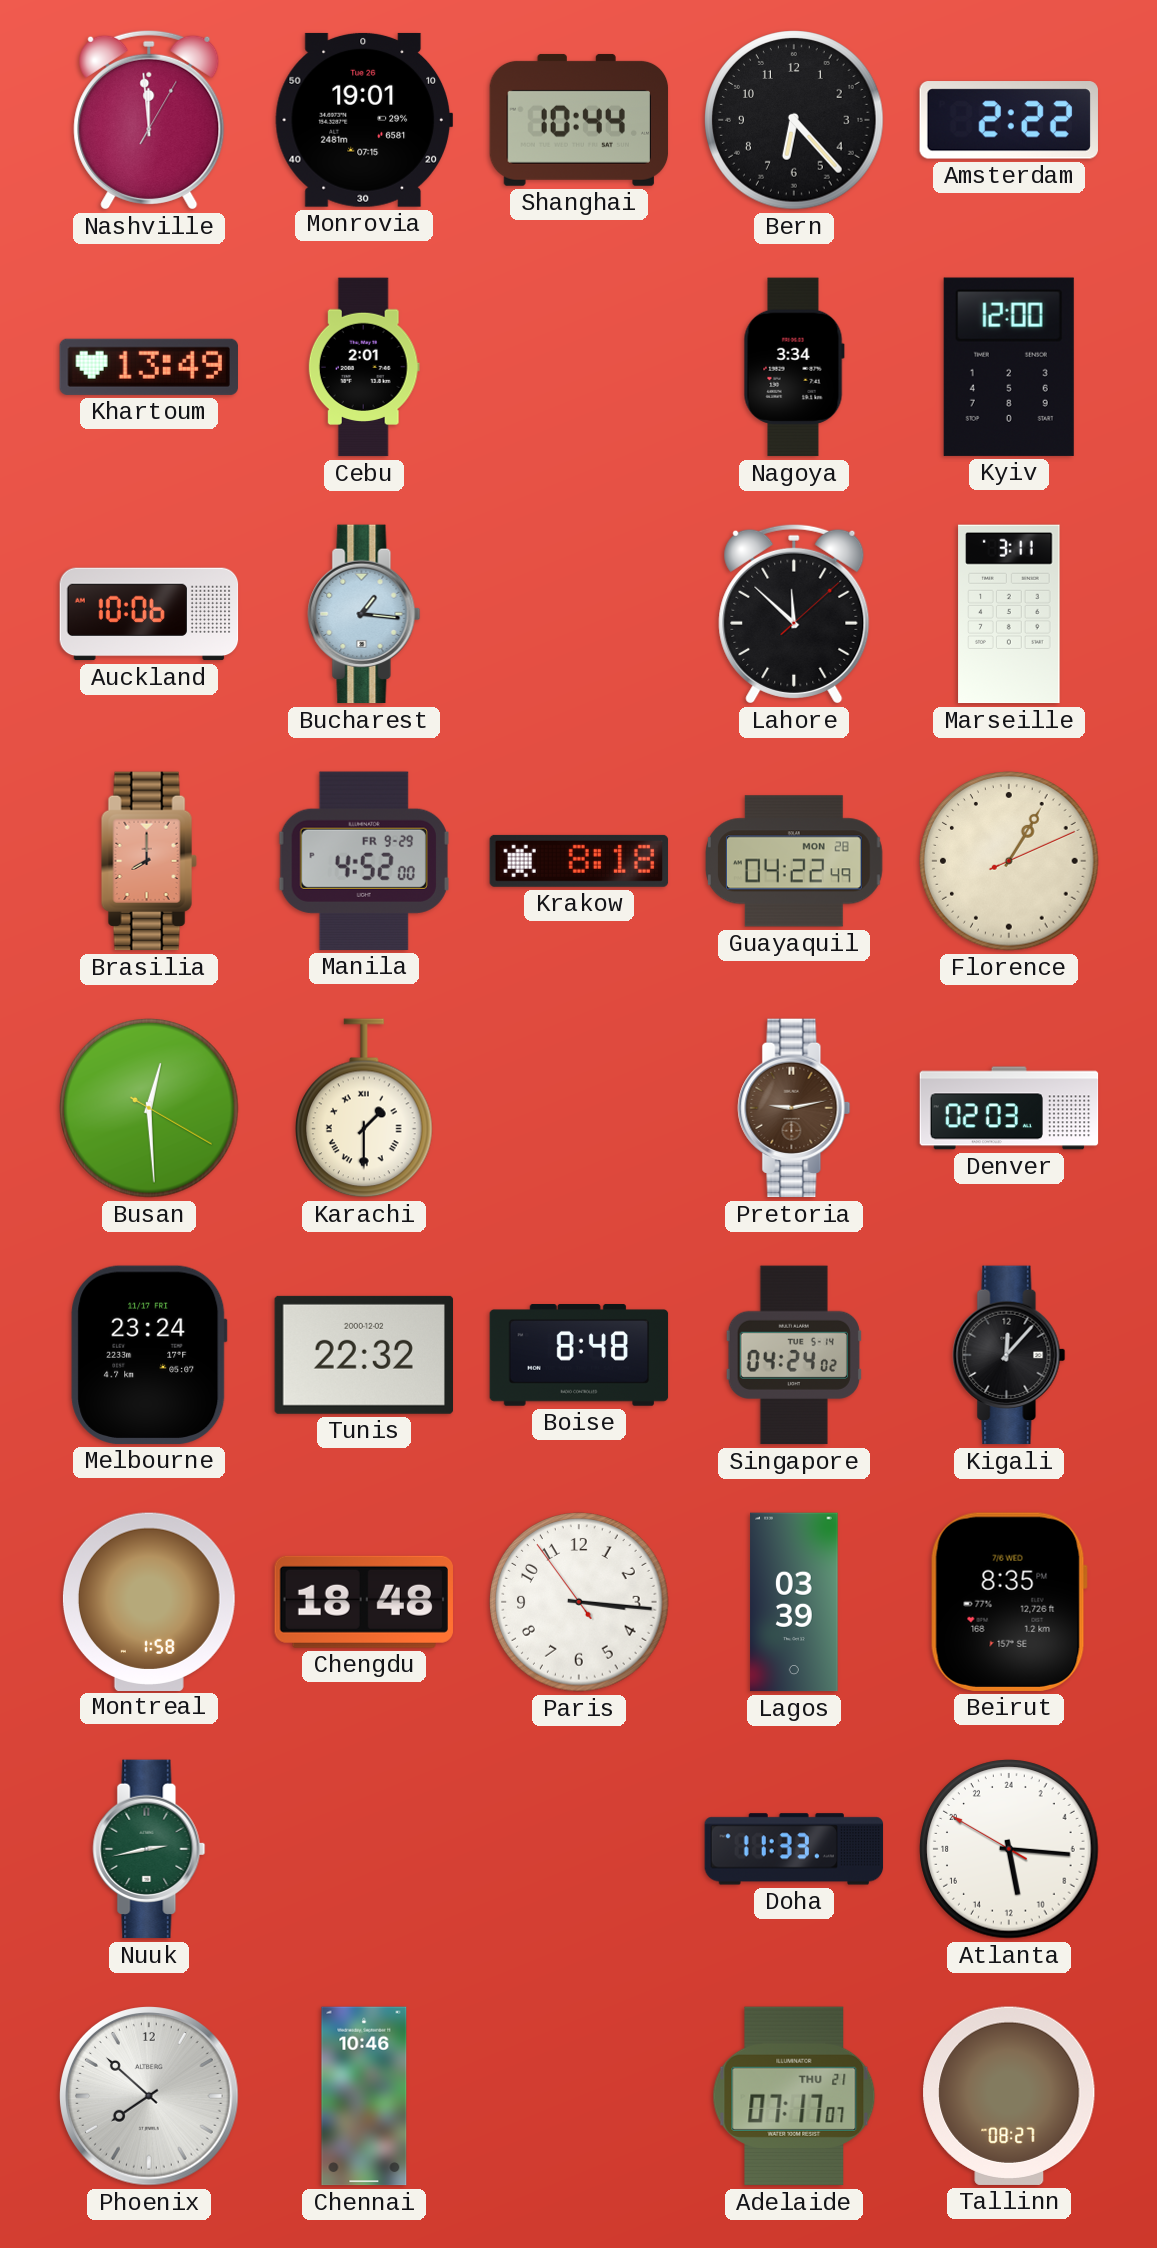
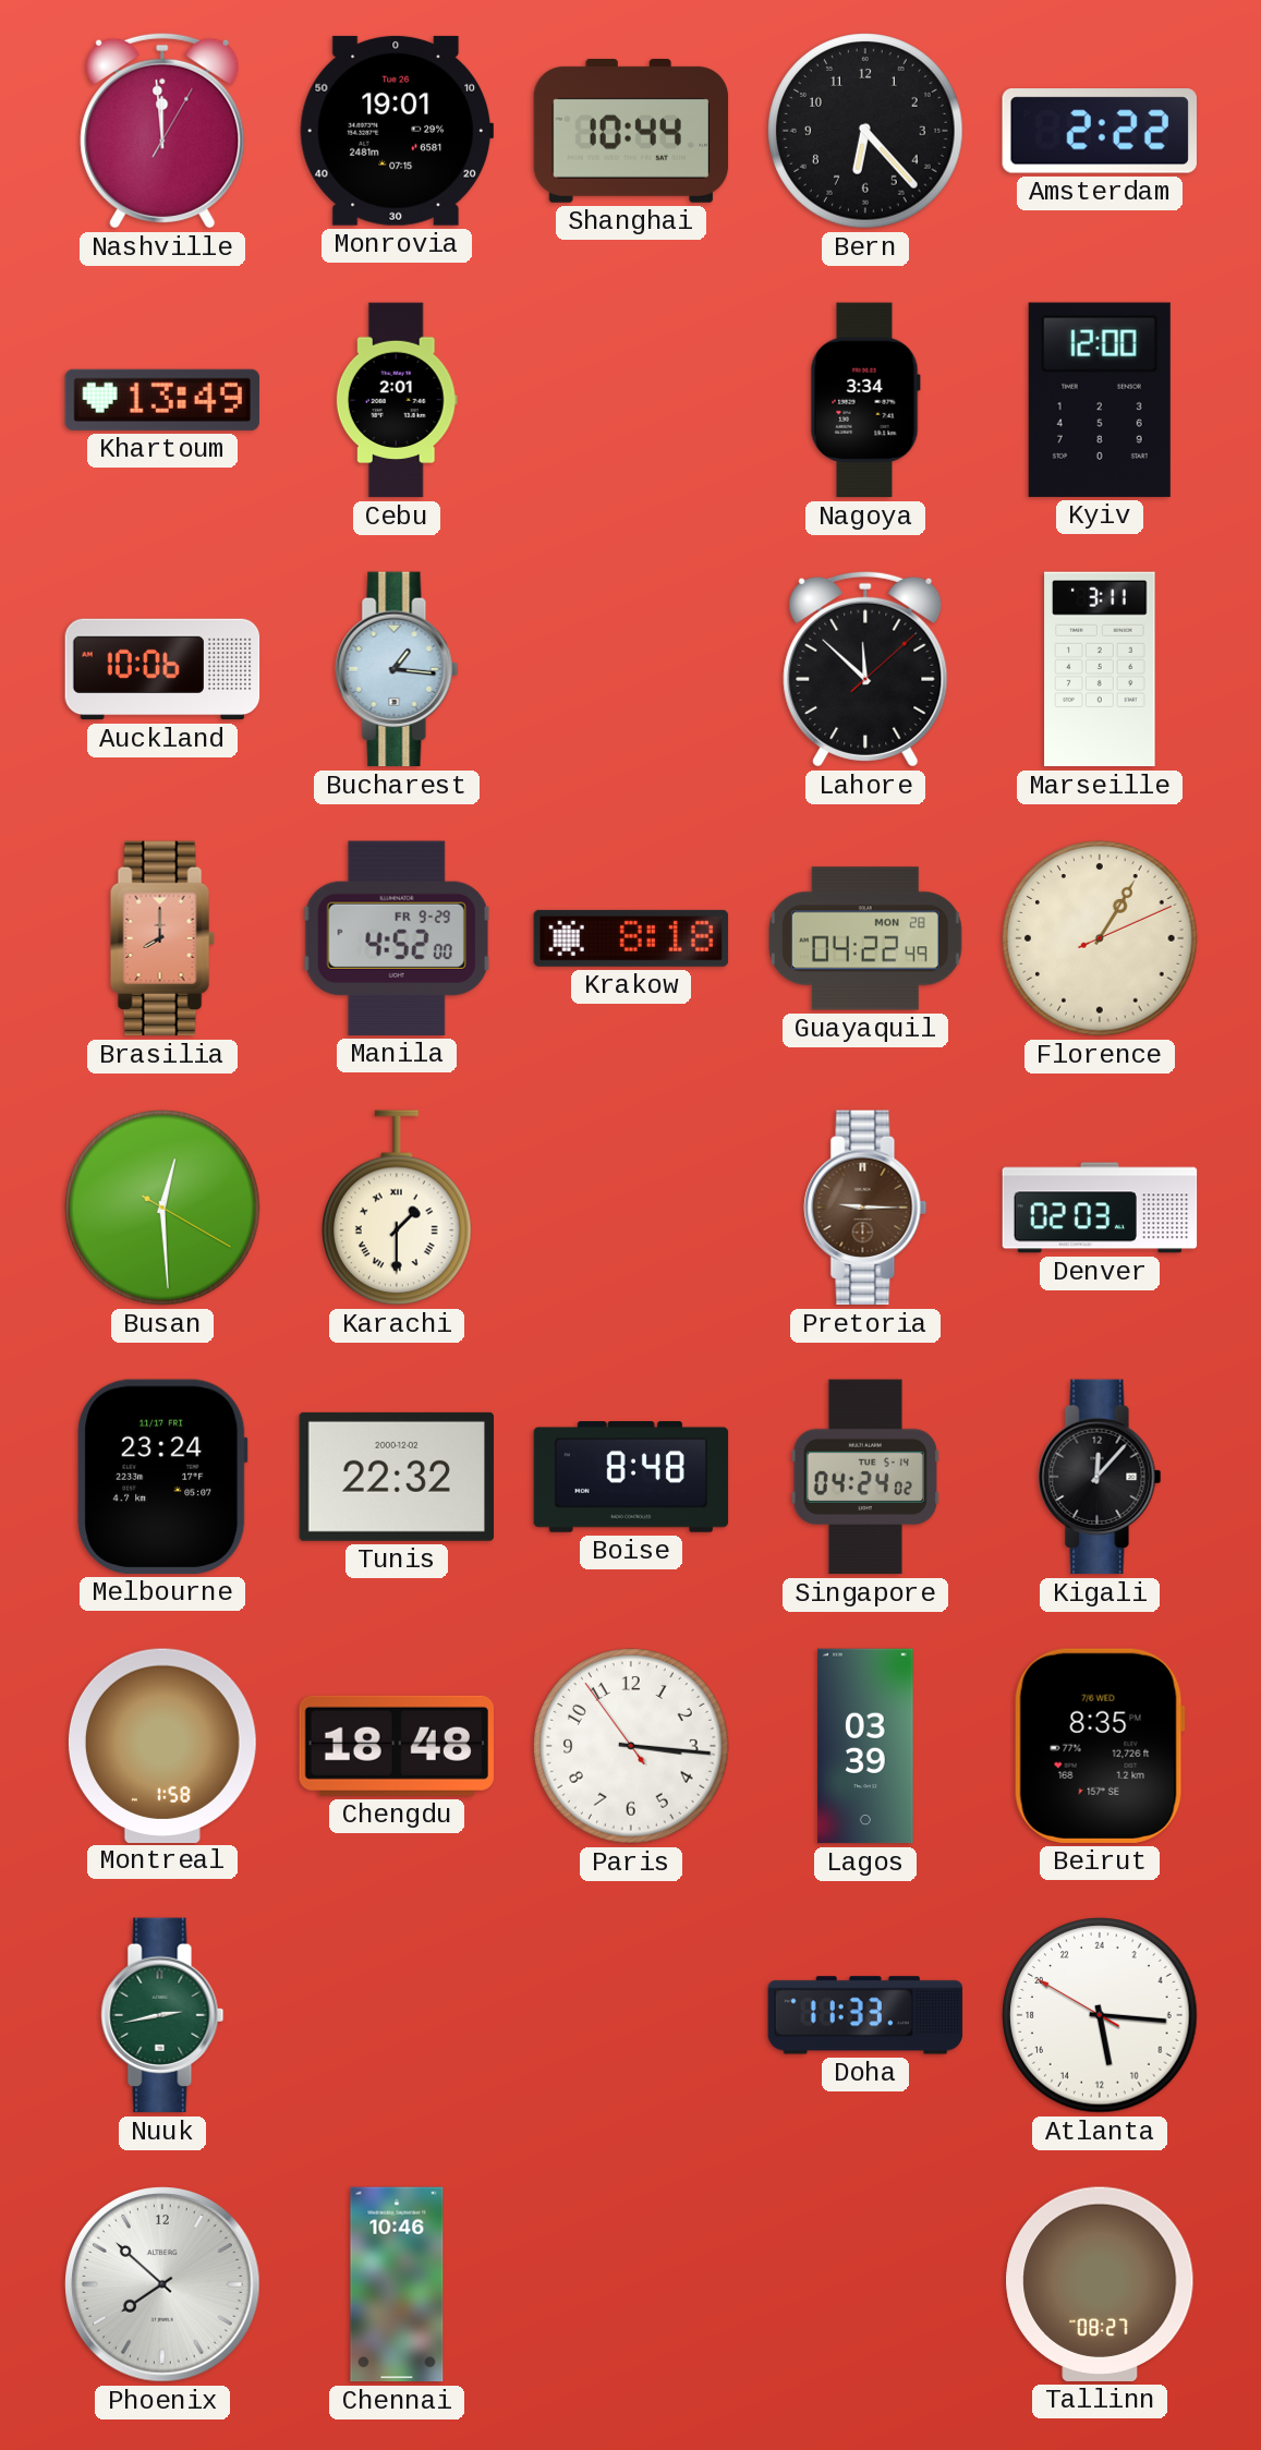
Pretoria: 9:13 -> 9:15
Adelaide: 07:17 -> none
